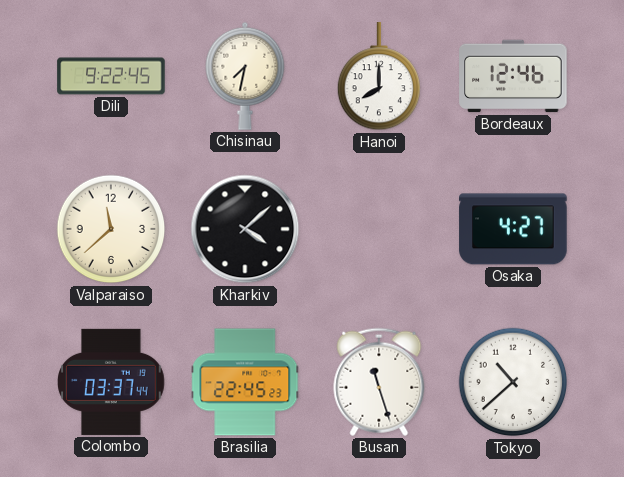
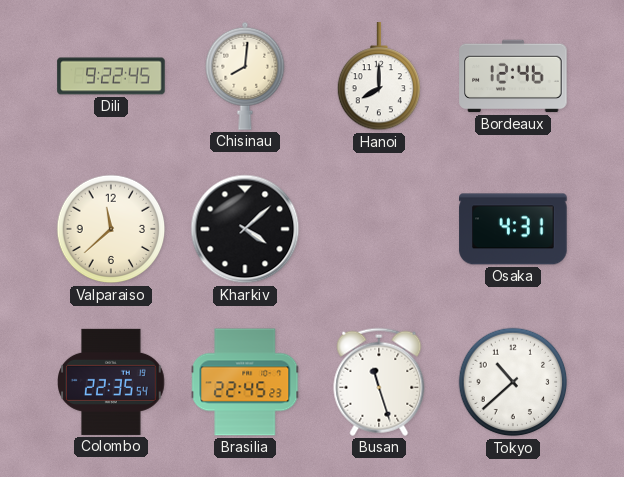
Chisinau: 7:32 -> 8:01
Osaka: 4:27 -> 4:31
Colombo: 03:37 -> 22:35
